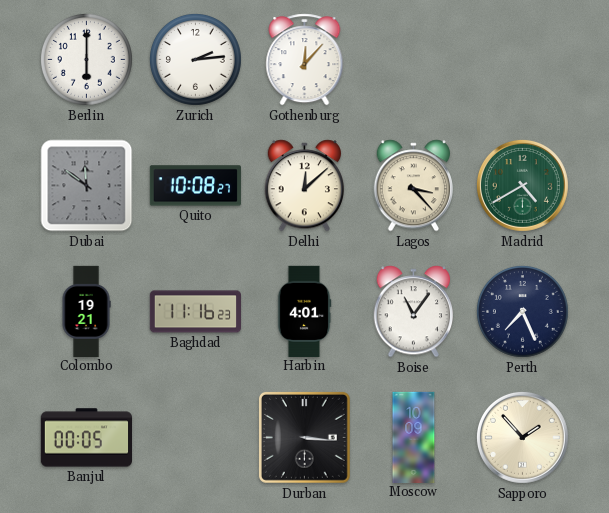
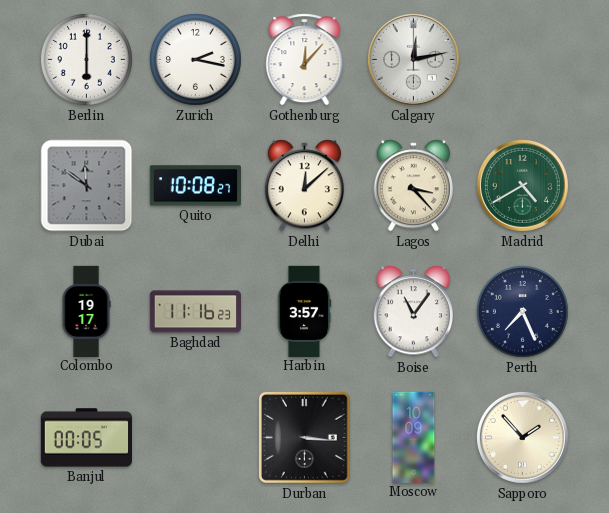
Zurich: 2:14 -> 2:17
Calgary: none -> 12:13
Colombo: 19:21 -> 19:17
Harbin: 4:01 -> 3:57
